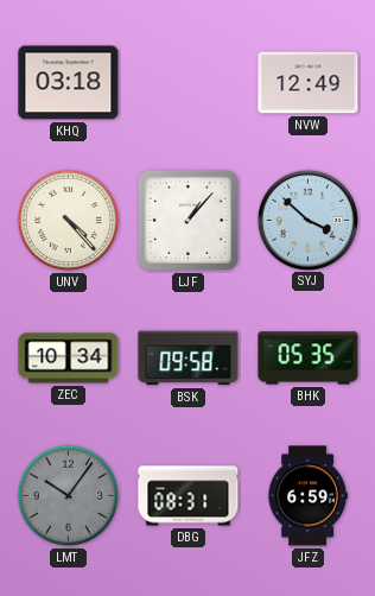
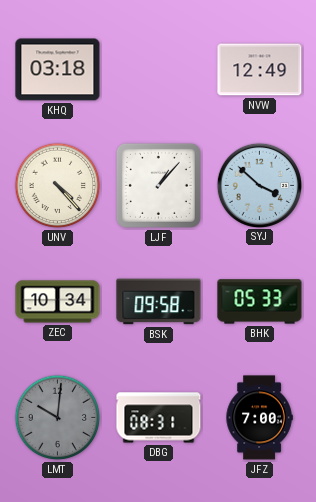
BHK: 05:35 -> 05:33
LMT: 10:06 -> 10:01
JFZ: 6:59 -> 7:00
